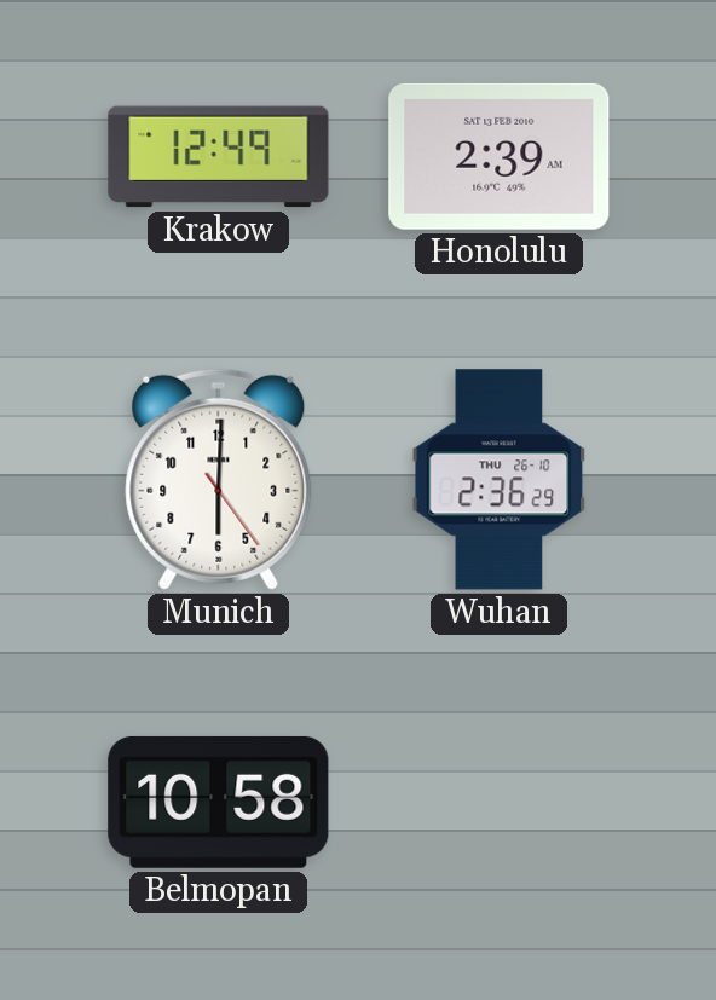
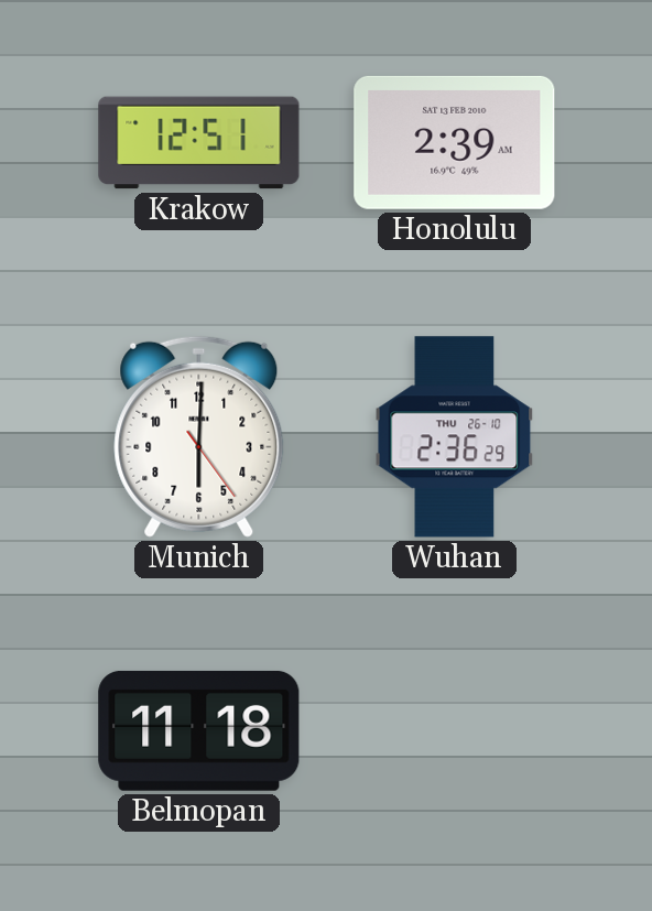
Krakow: 12:49 -> 12:51
Belmopan: 10:58 -> 11:18
